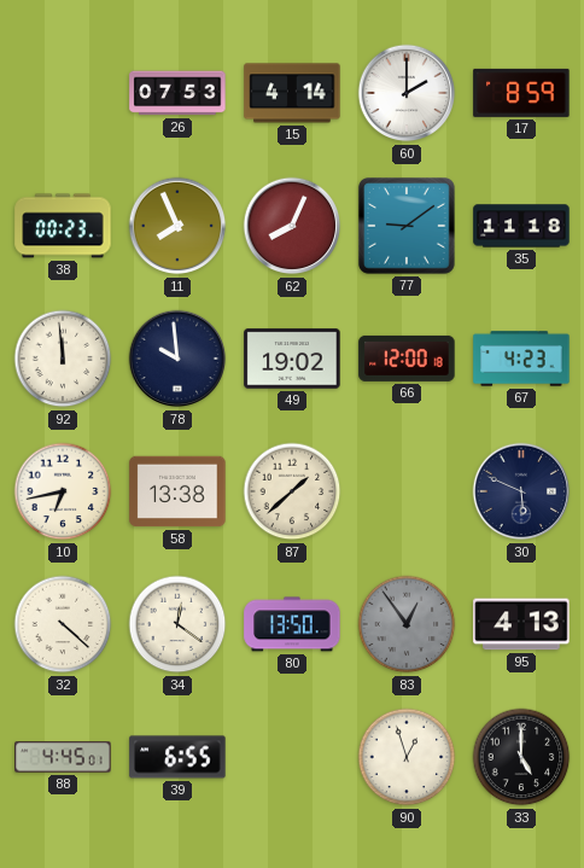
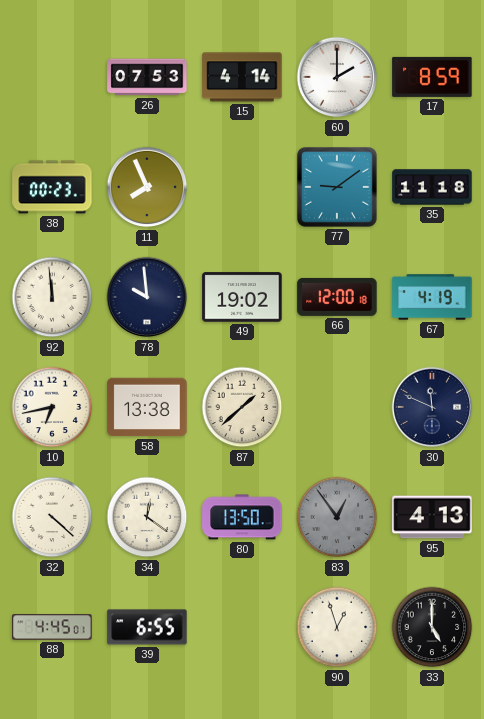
62: 8:04 -> none
67: 4:23 -> 4:19
30: 5:49 -> 11:49
